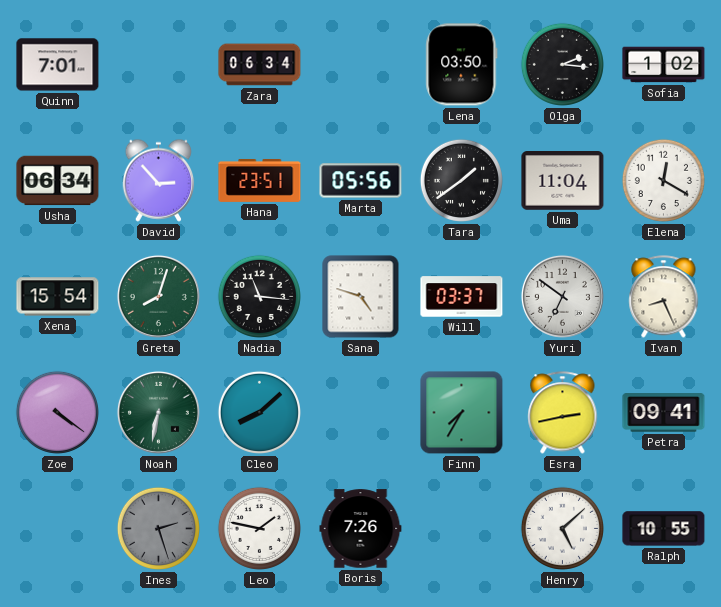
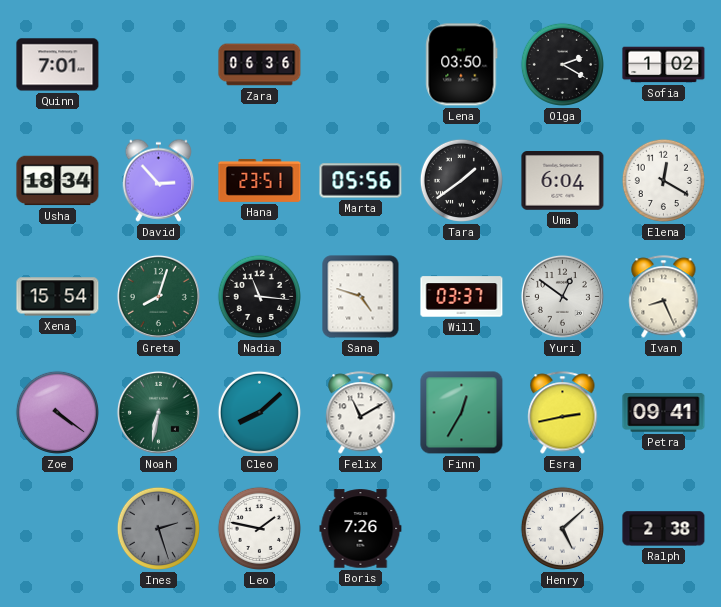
Zara: 06:34 -> 06:36
Olga: 2:16 -> 2:20
Usha: 06:34 -> 18:34
Uma: 11:04 -> 6:04
Yuri: 6:51 -> 12:51
Felix: none -> 11:10
Finn: 7:35 -> 12:35
Ralph: 10:55 -> 2:38
